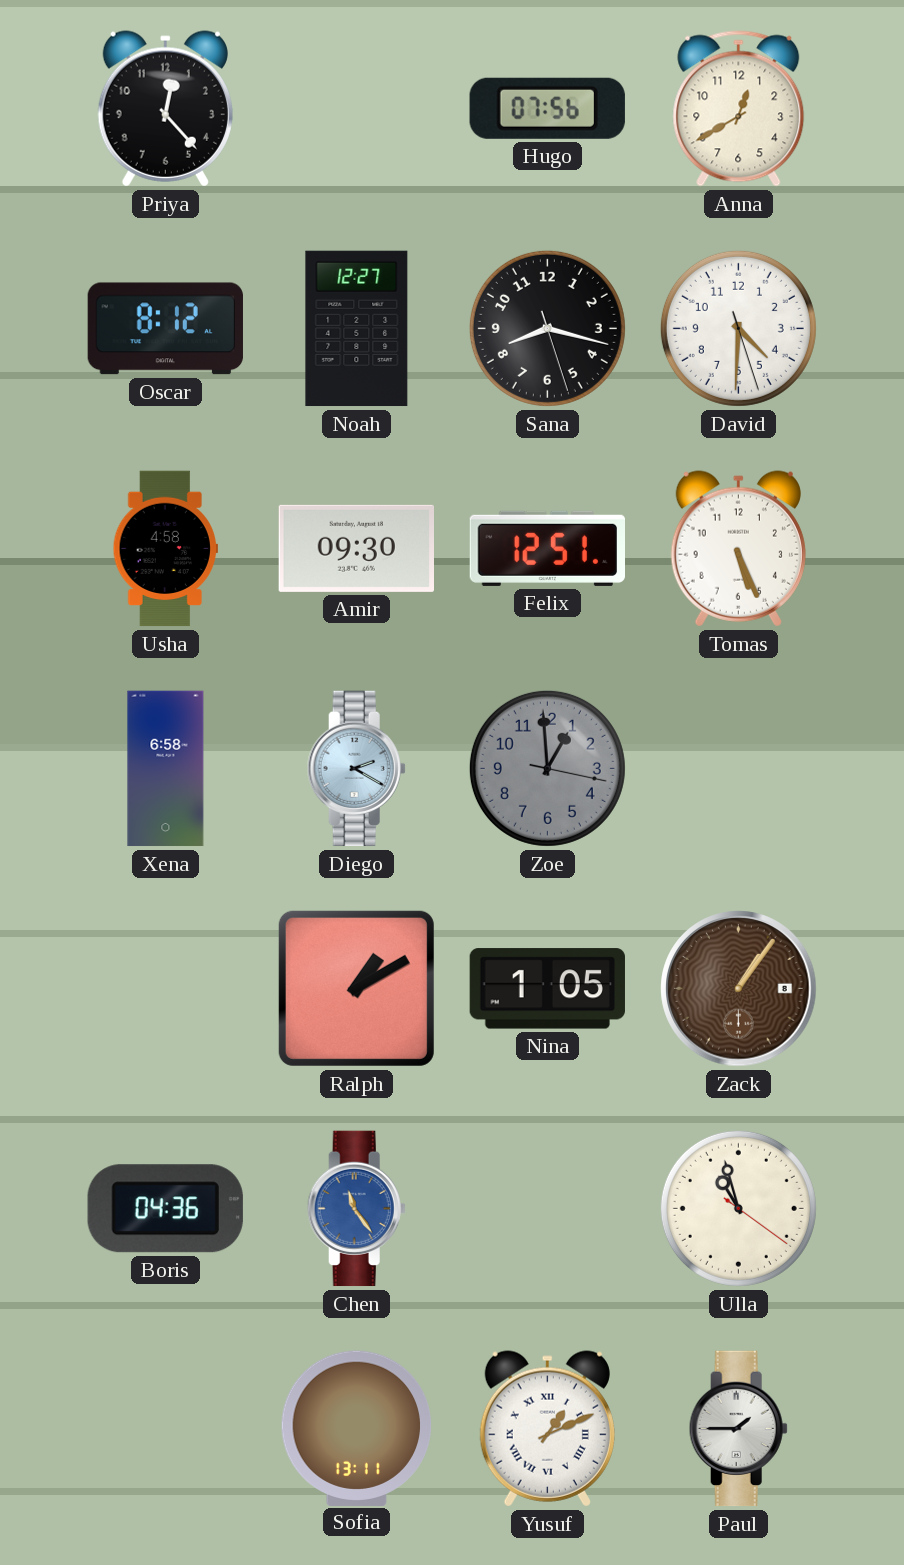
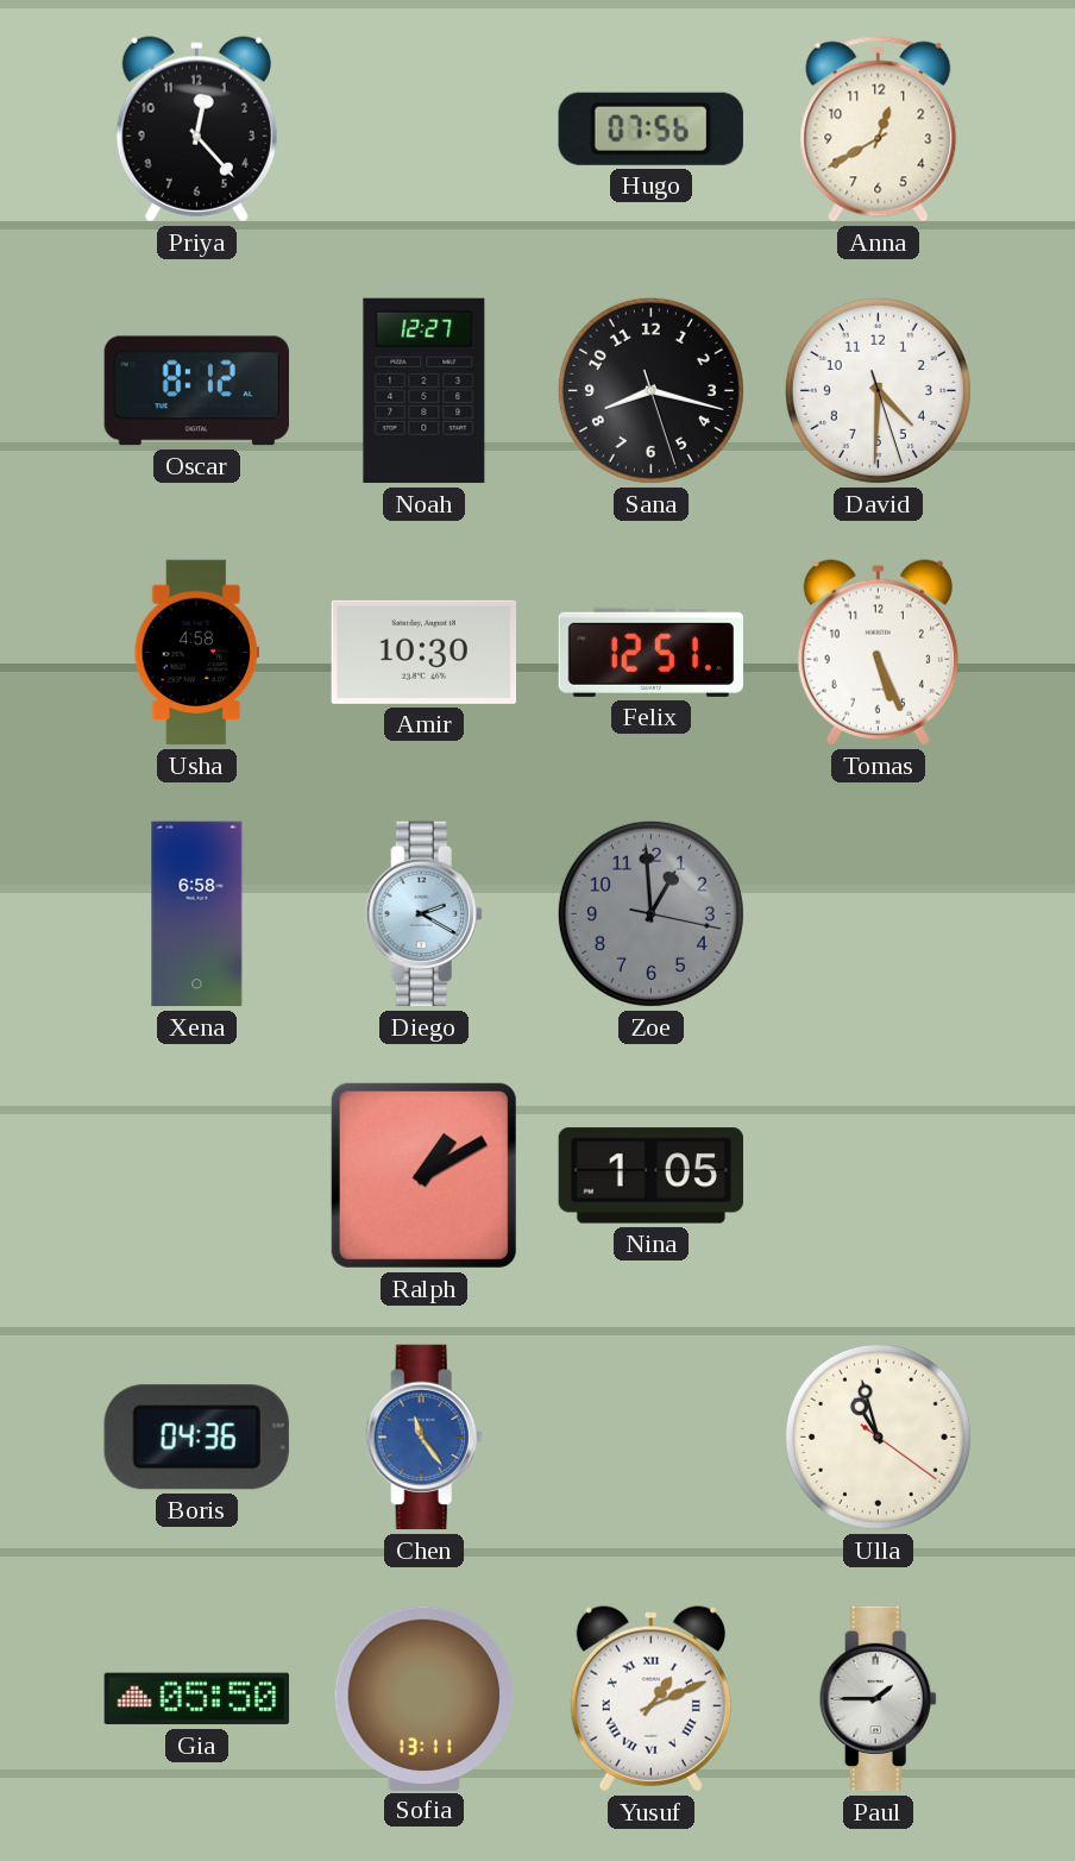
Amir: 09:30 -> 10:30
Zack: 1:06 -> none
Gia: none -> 05:50
